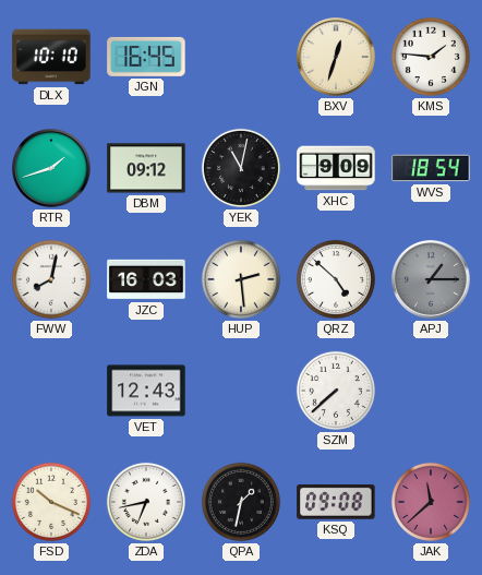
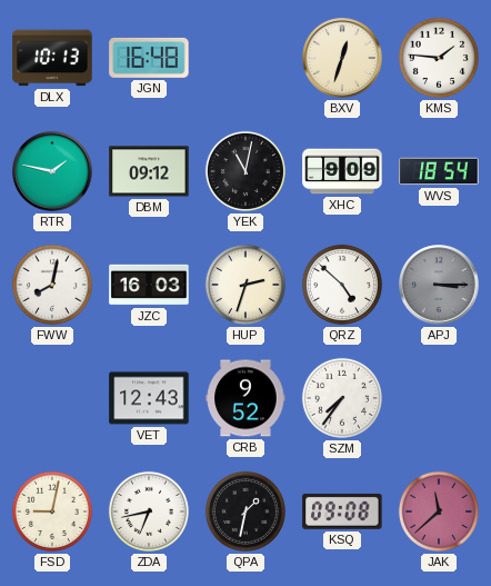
DLX: 10:10 -> 10:13
JGN: 16:45 -> 16:48
RTR: 1:42 -> 1:47
HUP: 2:29 -> 2:33
APJ: 1:15 -> 3:15
CRB: none -> 9:52
SZM: 7:38 -> 7:36
FSD: 10:19 -> 9:02
